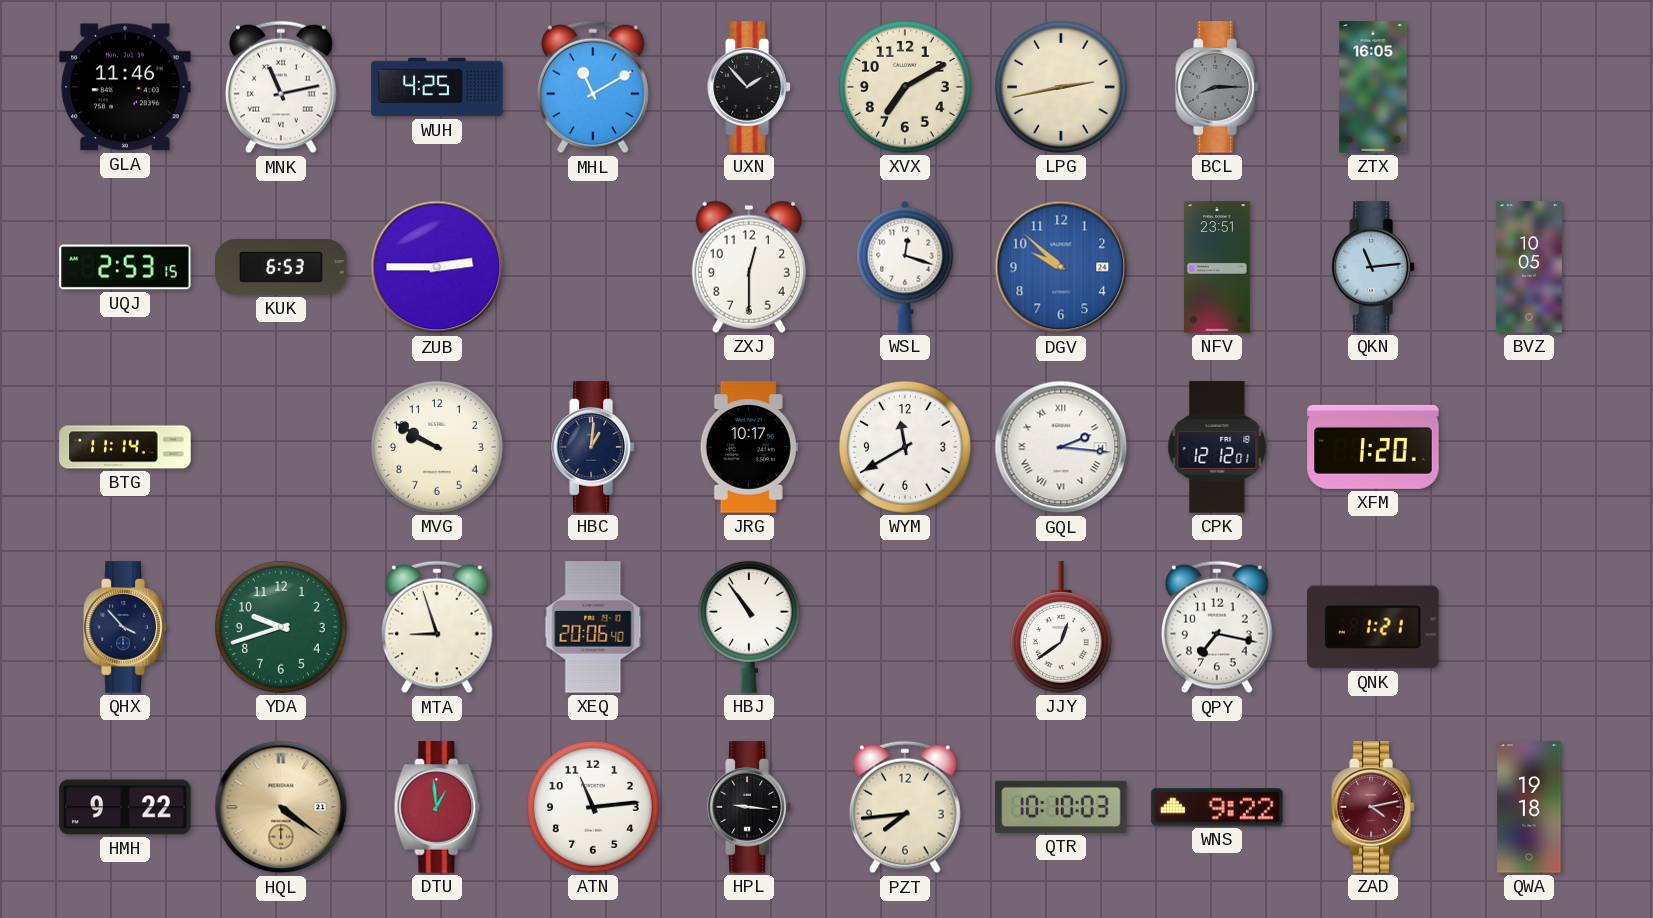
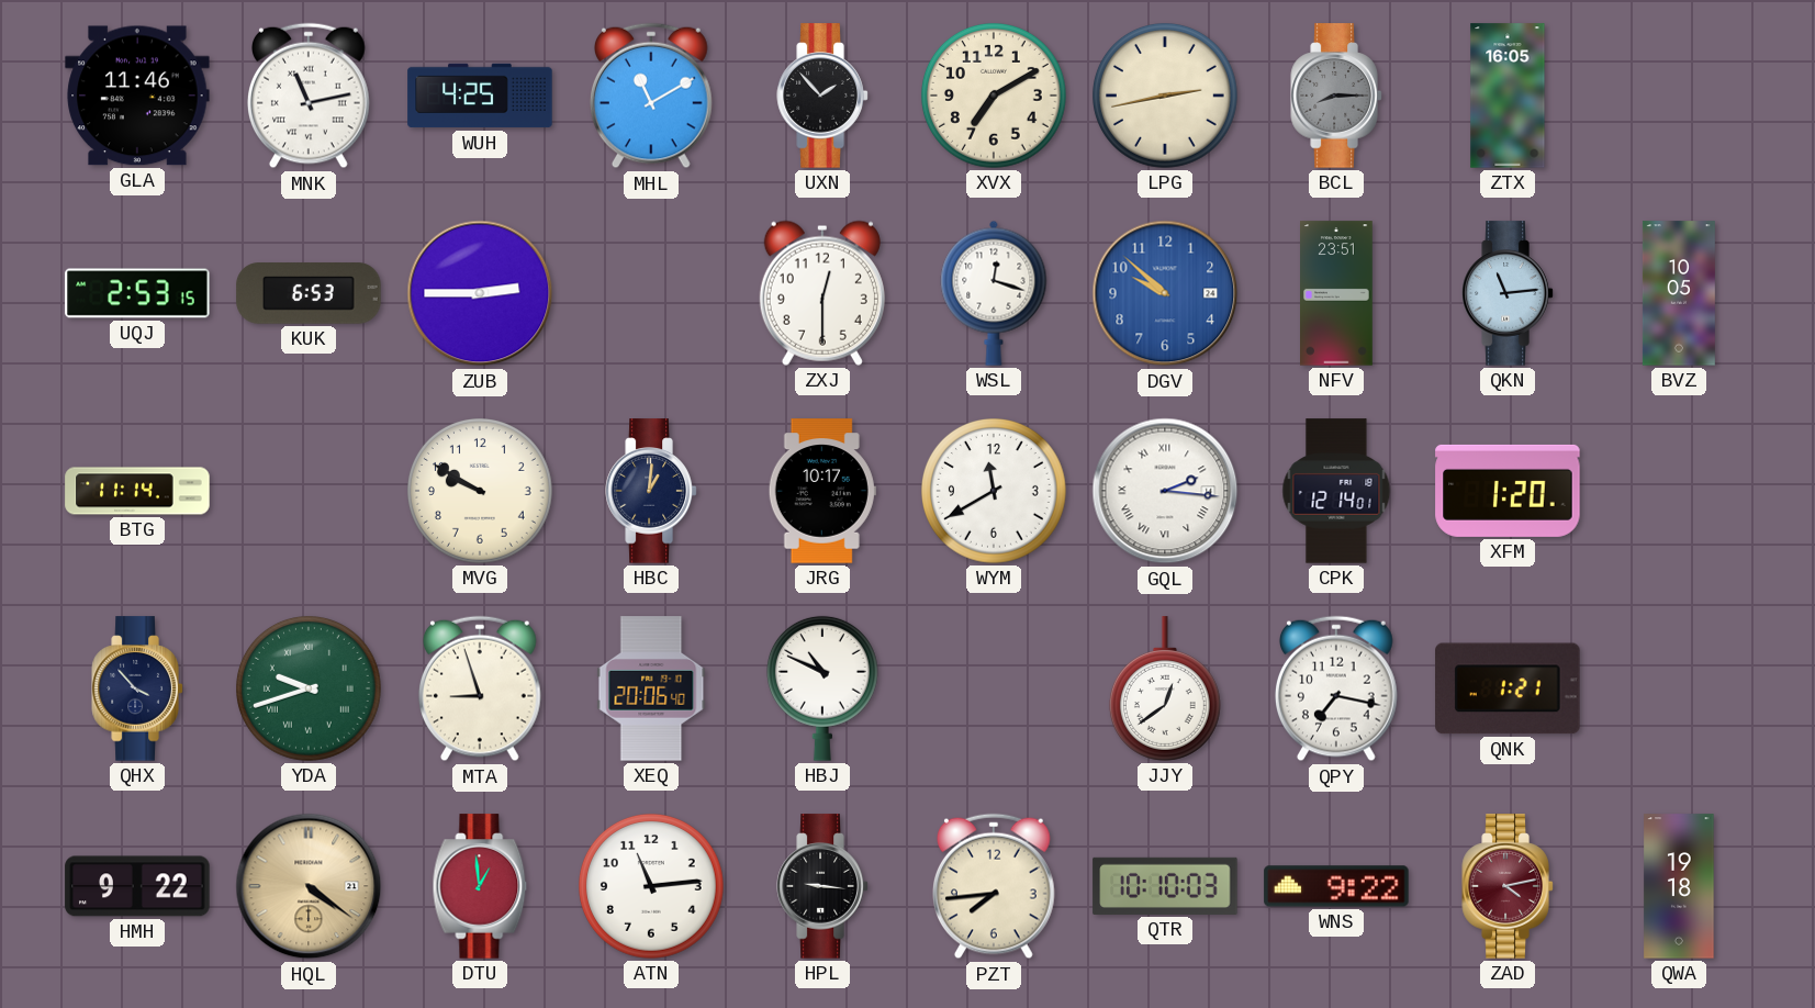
CPK: 12:12 -> 12:14
YDA numerals: Arabic -> Roman
HBJ: 10:54 -> 10:49
